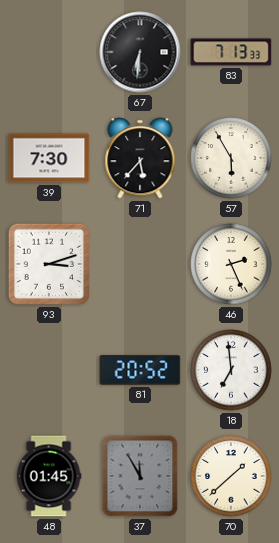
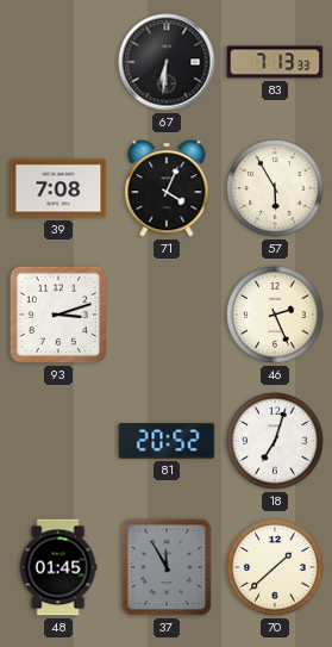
39: 7:30 -> 7:08
71: 5:37 -> 4:04
18: 6:59 -> 7:03
